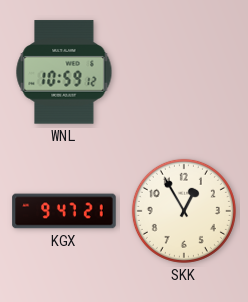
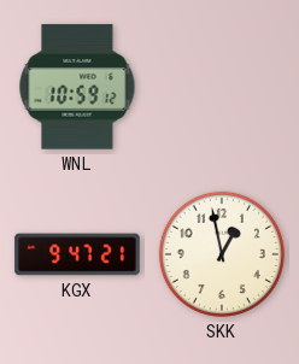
SKK: 12:55 -> 12:58
